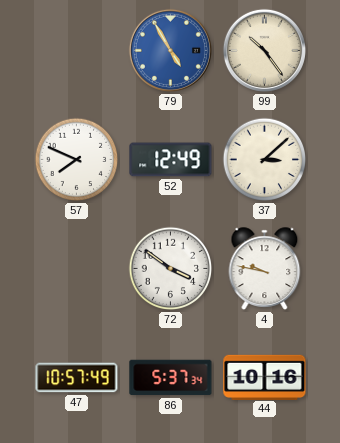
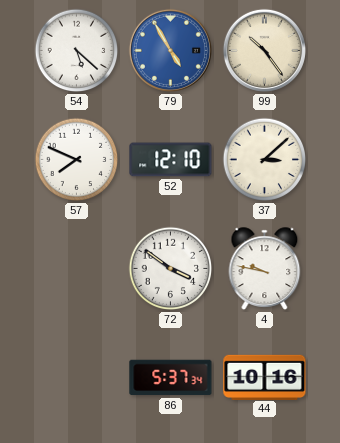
54: none -> 5:22
52: 12:49 -> 12:10
47: 10:57 -> none
